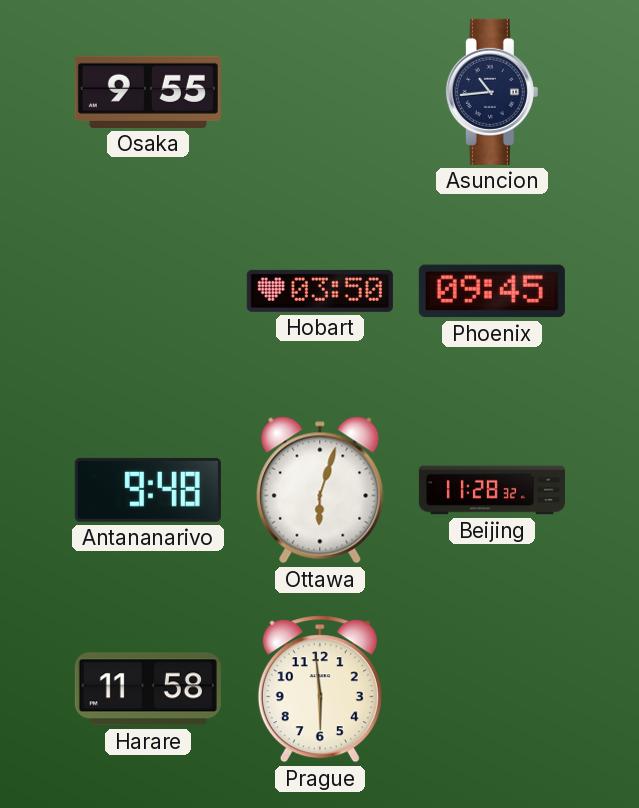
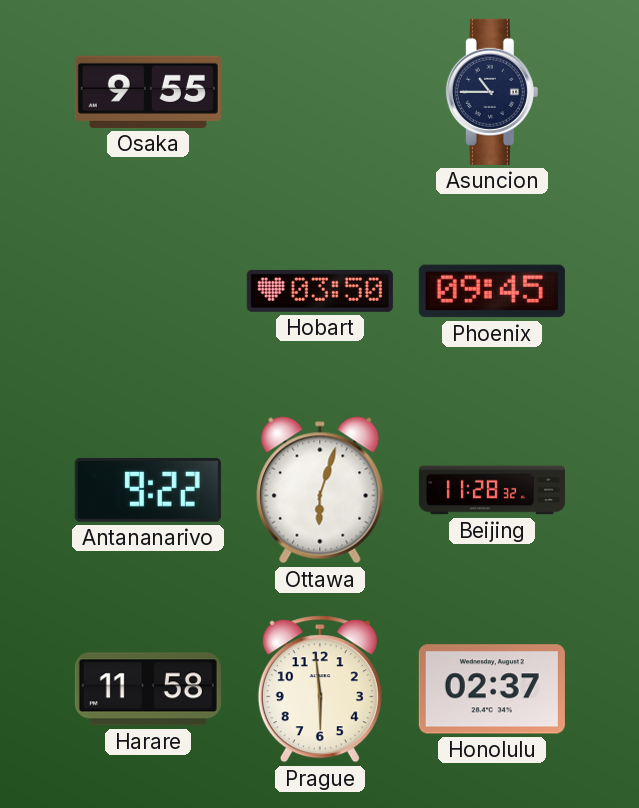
Asuncion: 10:44 -> 10:45
Antananarivo: 9:48 -> 9:22
Honolulu: none -> 02:37
